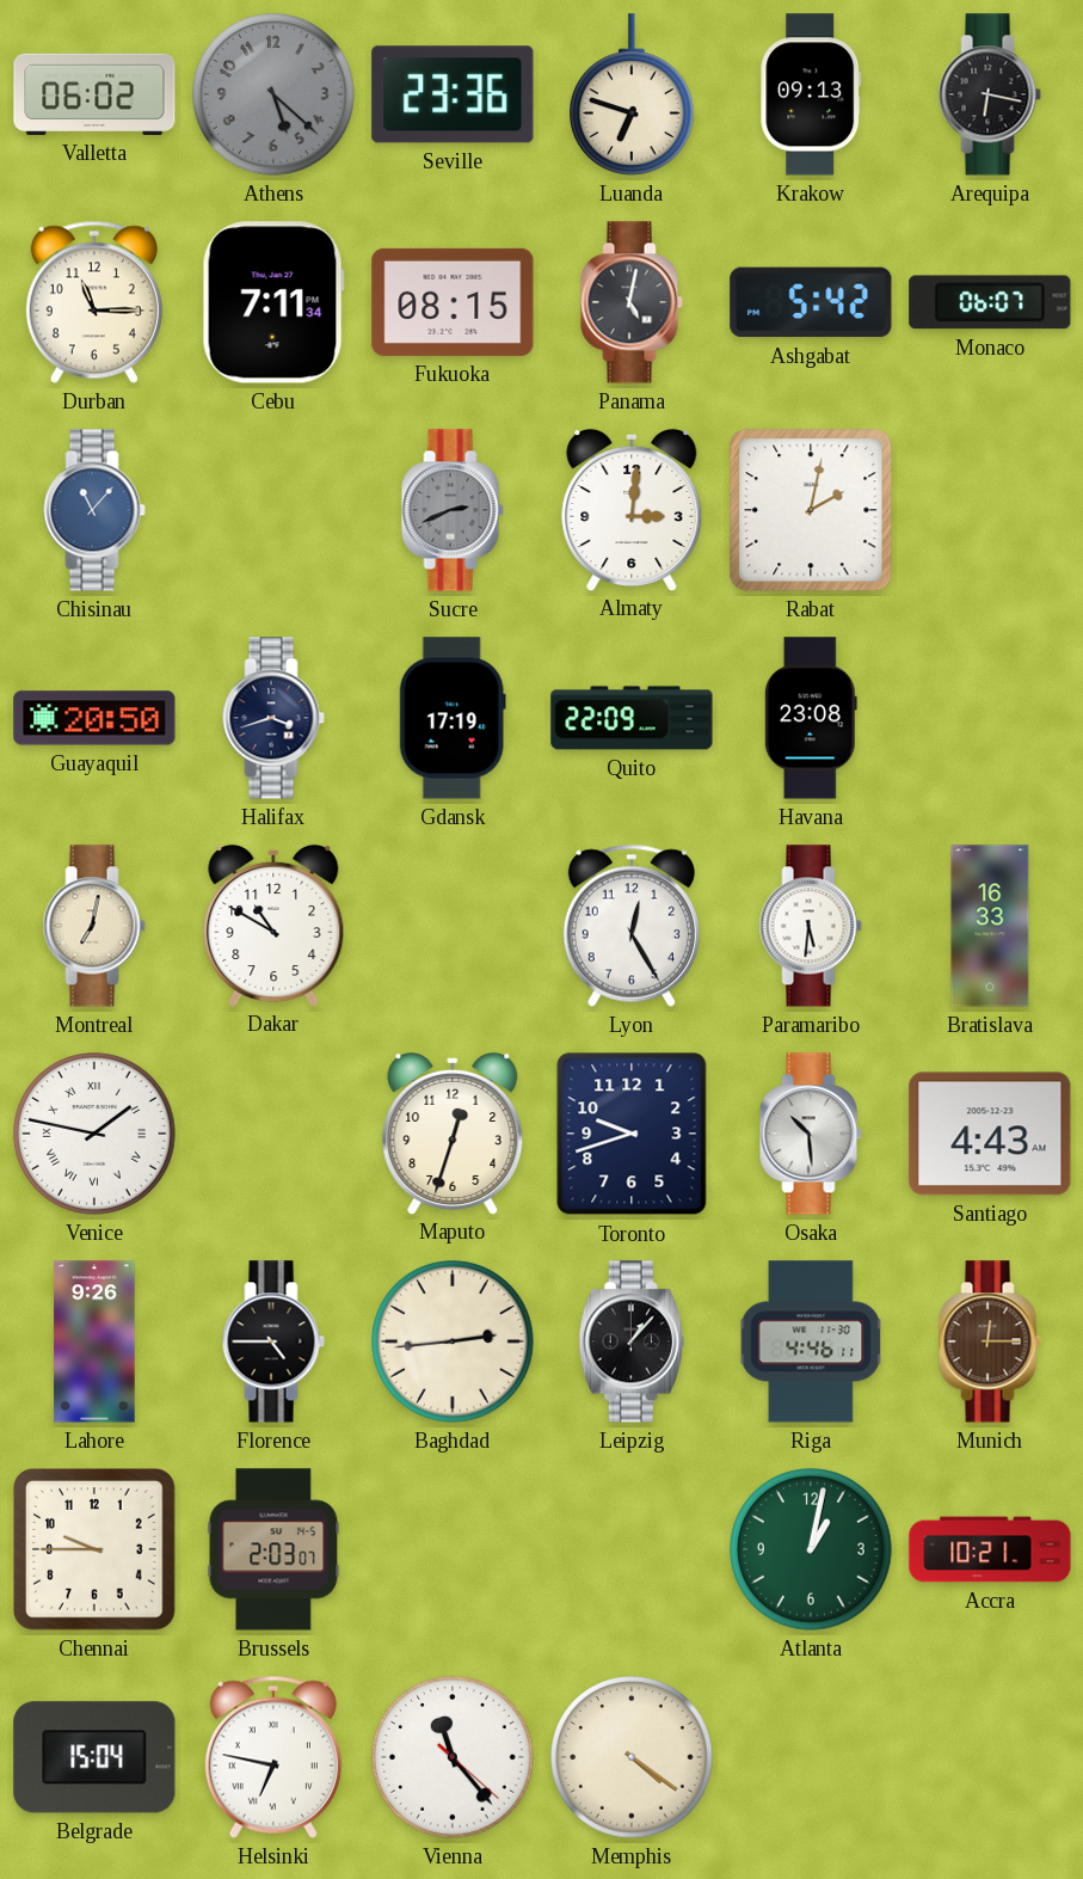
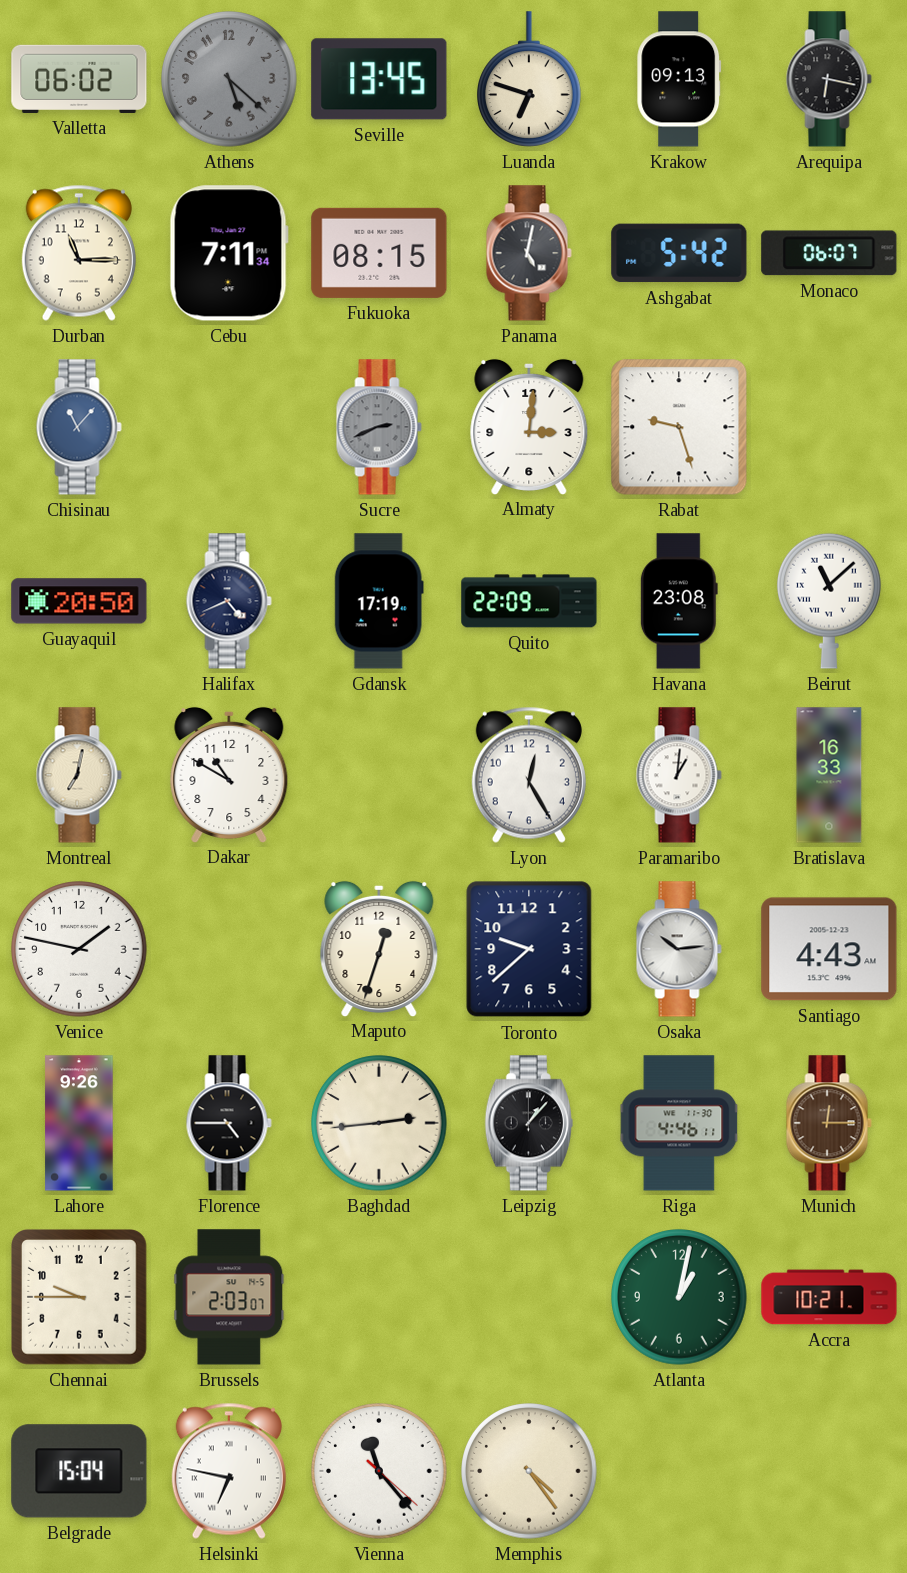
Seville: 23:36 -> 13:45
Rabat: 2:02 -> 9:27
Halifax: 3:42 -> 4:41
Beirut: none -> 11:08
Paramaribo: 5:31 -> 1:01
Venice numerals: Roman -> Arabic
Toronto: 9:42 -> 9:38
Osaka: 10:29 -> 10:14
Memphis: 4:21 -> 4:24
